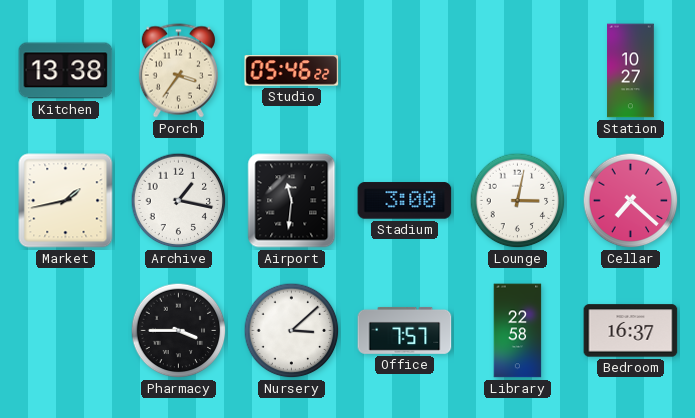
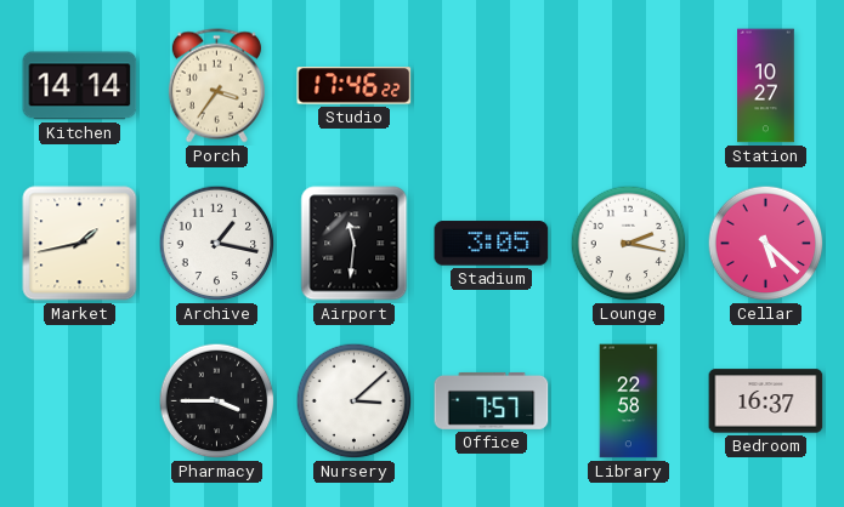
Kitchen: 13:38 -> 14:14
Studio: 05:46 -> 17:46
Stadium: 3:00 -> 3:05
Lounge: 3:02 -> 2:17
Cellar: 7:22 -> 5:22
